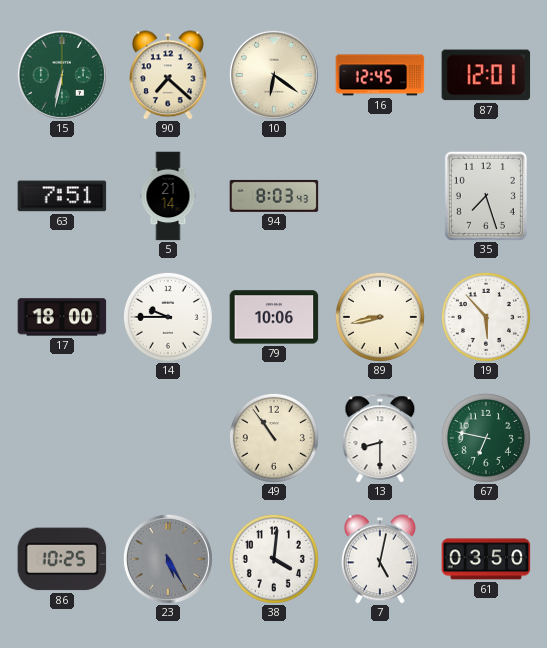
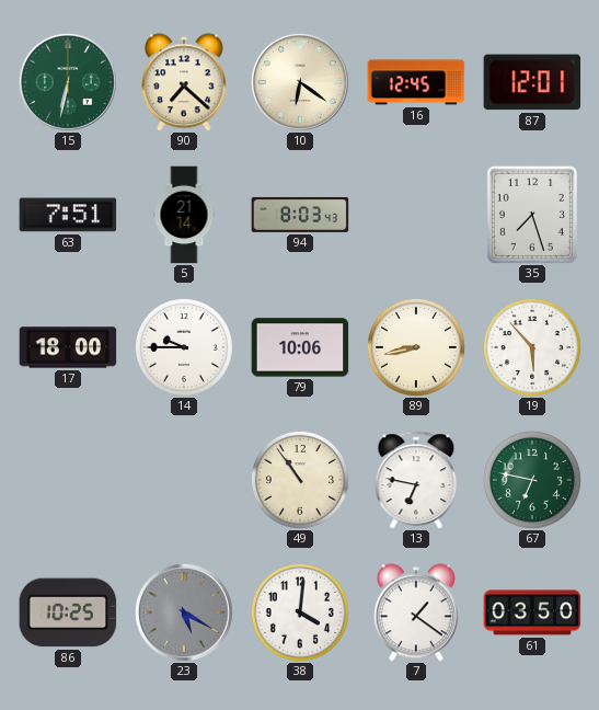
13: 8:30 -> 6:47
23: 5:25 -> 5:20
7: 5:02 -> 1:21
